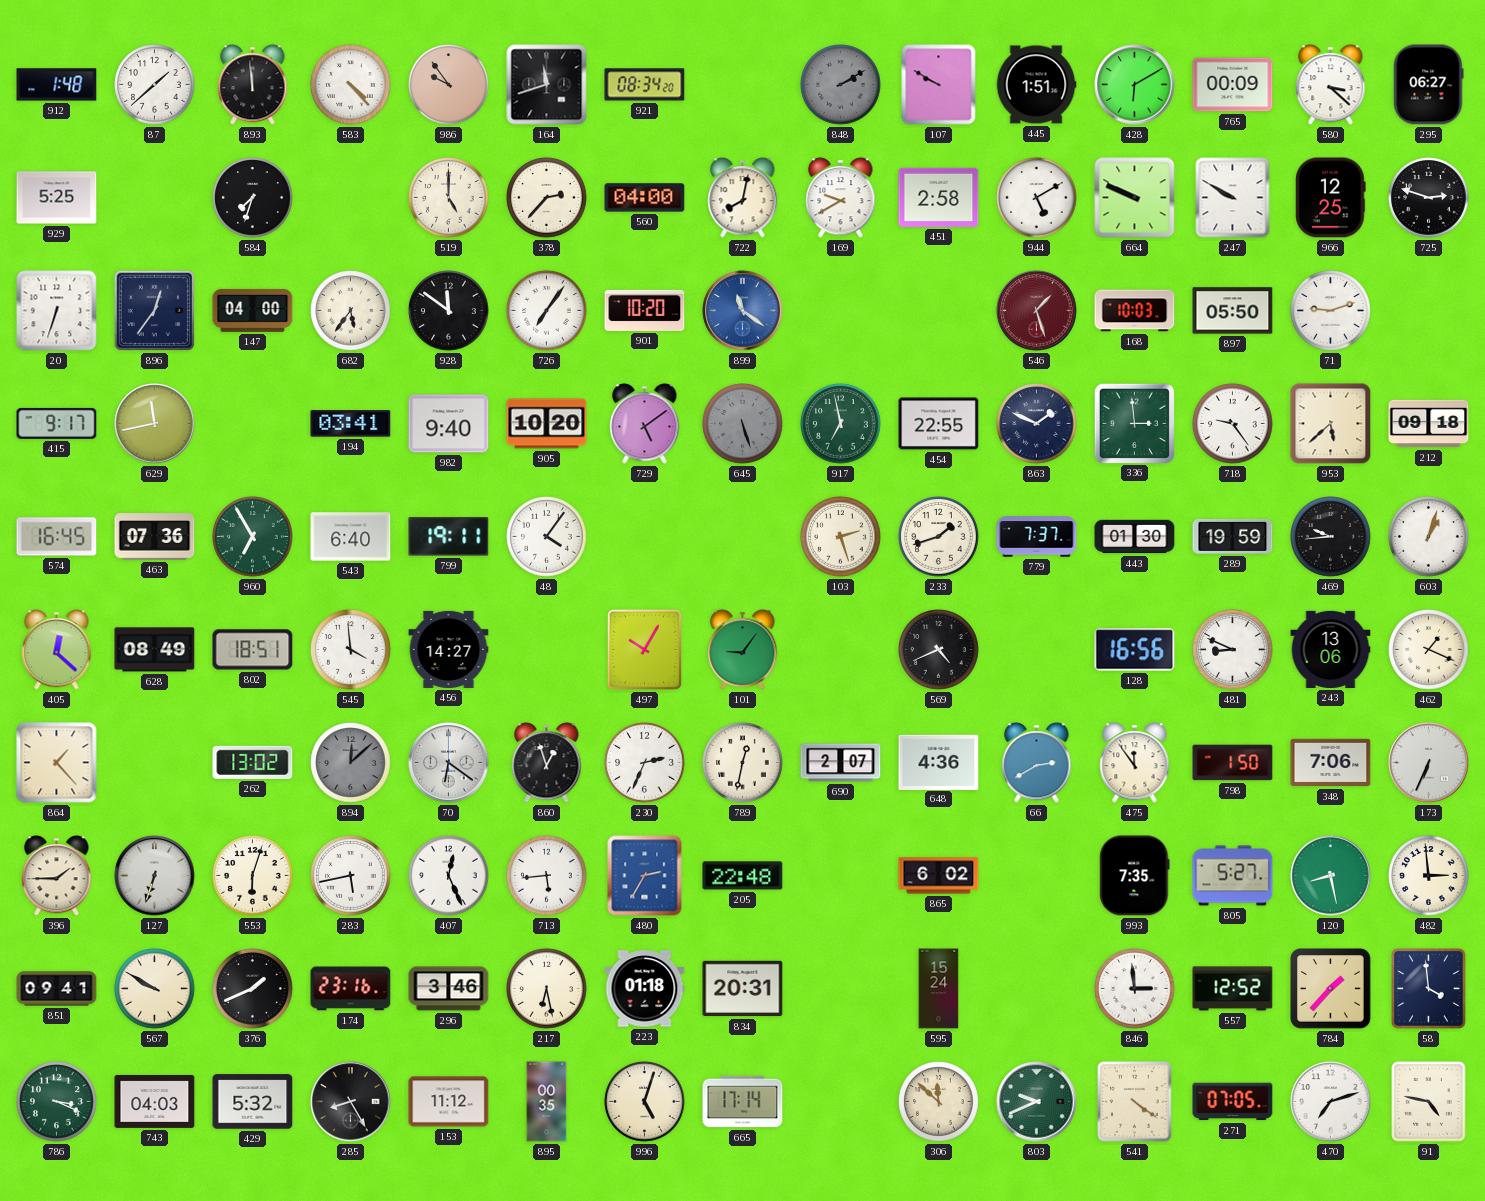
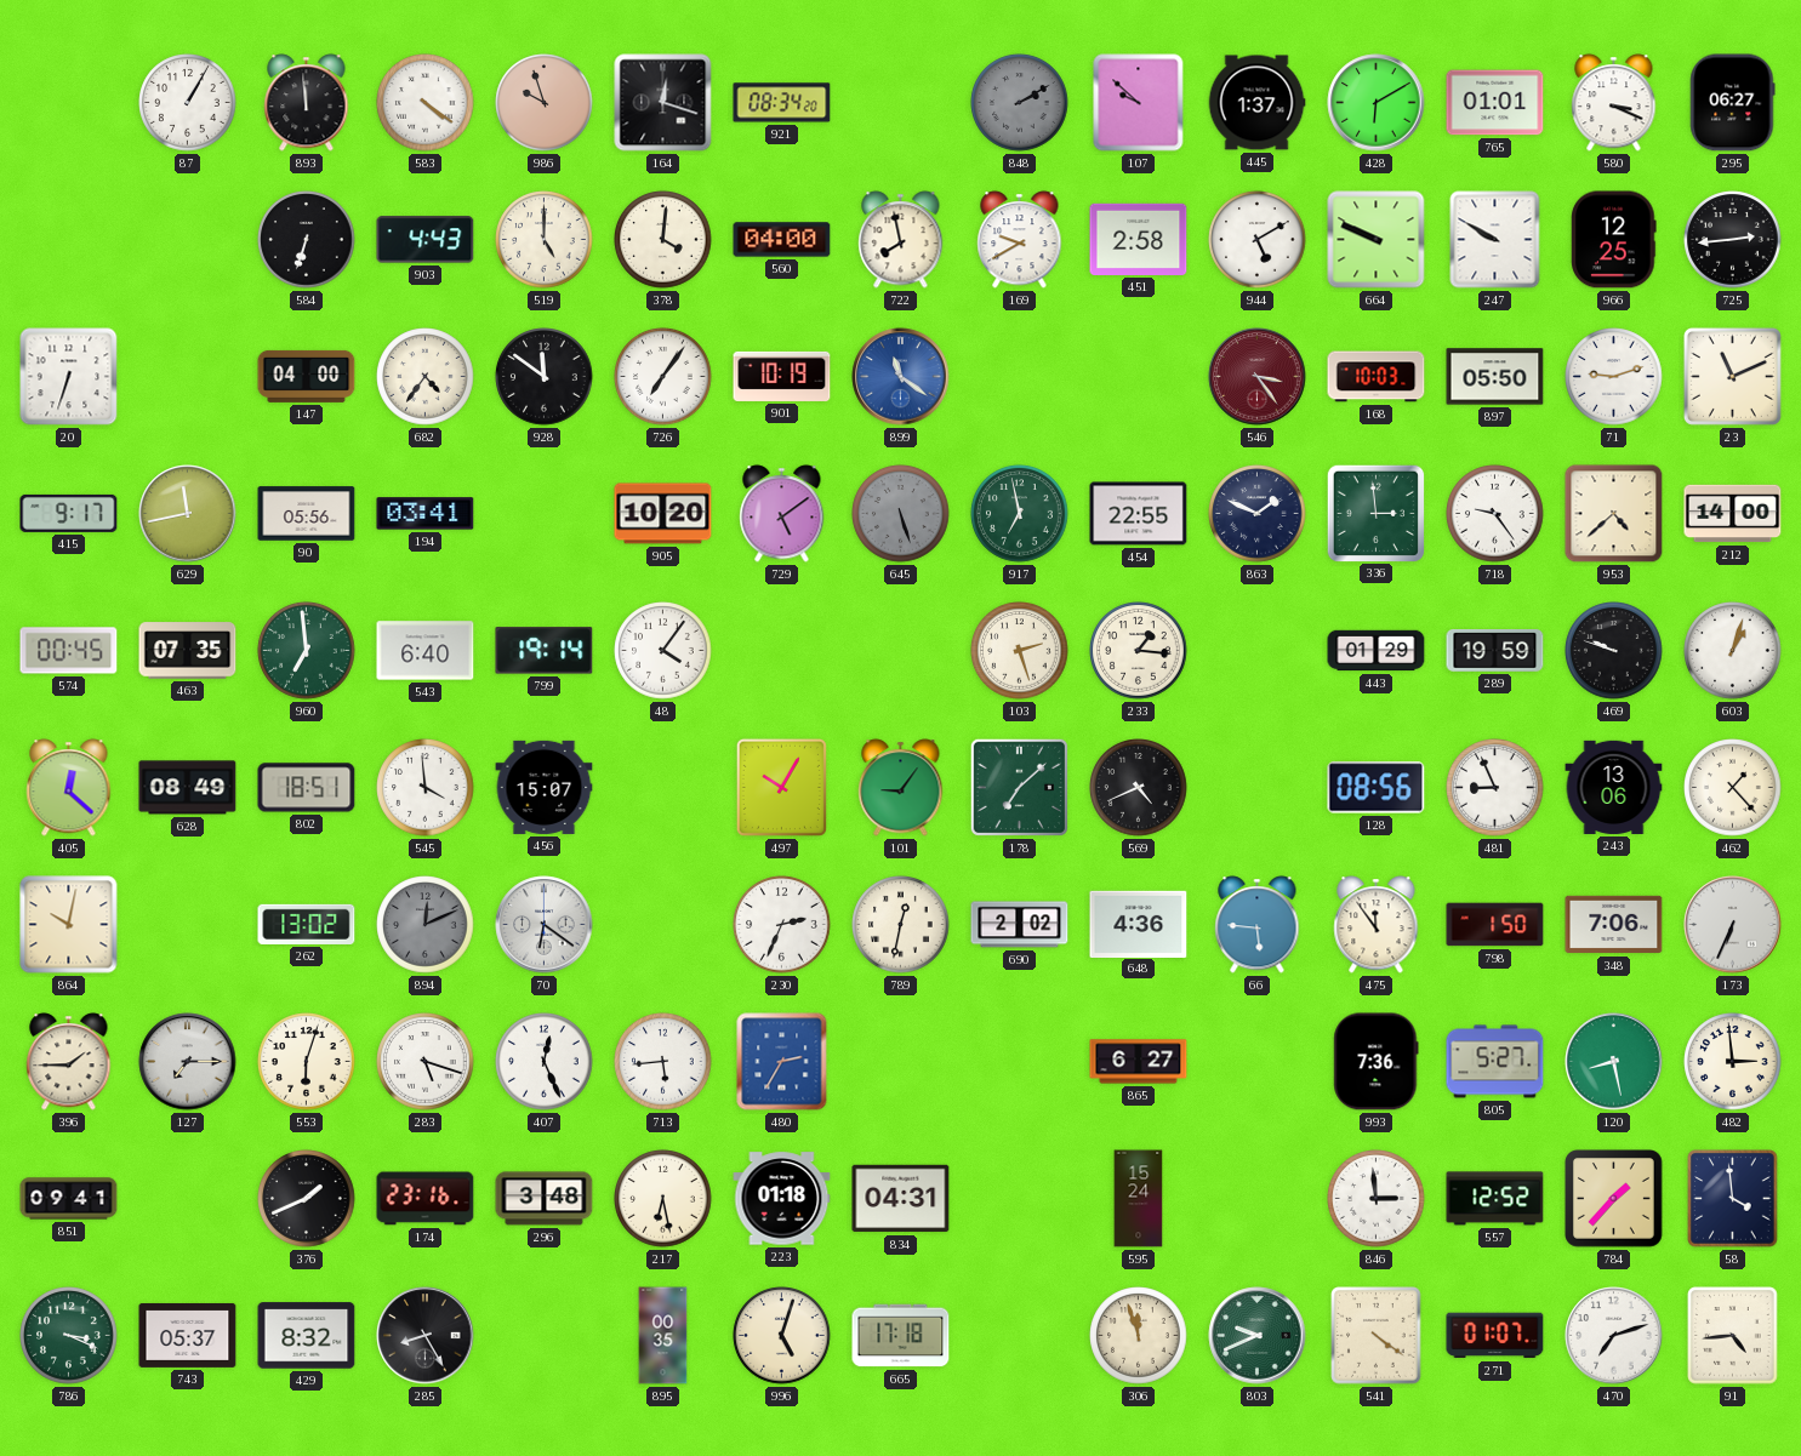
912: 1:48 -> none
87: 1:38 -> 1:05
583: 4:23 -> 4:21
986: 9:54 -> 9:57
164: 11:42 -> 12:18
107: 9:50 -> 9:52
445: 1:51 -> 1:37
765: 00:09 -> 01:01
580: 3:22 -> 3:19
929: 5:25 -> none
584: 7:33 -> 6:33
903: none -> 4:43
378: 2:37 -> 4:01
722: 8:02 -> 7:58
725: 2:48 -> 2:44
896: 12:36 -> none
682: 5:36 -> 4:36
901: 10:20 -> 10:19
546: 1:27 -> 3:24
23: none -> 11:11
90: none -> 05:56
982: 9:40 -> none
953: 5:38 -> 4:38
212: 09:18 -> 14:00
574: 16:45 -> 00:45
463: 07:36 -> 07:35
960: 6:55 -> 6:59
799: 19:11 -> 19:14
233: 1:42 -> 1:16
779: 7:37 -> none
443: 01:30 -> 01:29
469: 9:44 -> 9:48
456: 14:27 -> 15:07
178: none -> 7:08
128: 16:56 -> 08:56
481: 8:49 -> 8:56
462: 1:19 -> 1:23
864: 1:23 -> 10:02
894: 12:08 -> 12:11
860: 12:57 -> none
690: 2:07 -> 2:02
66: 2:40 -> 5:46
127: 6:33 -> 7:15
283: 5:43 -> 5:18
205: 22:48 -> none
865: 6:02 -> 6:27
993: 7:35 -> 7:36
567: 9:50 -> none
296: 3:46 -> 3:48
834: 20:31 -> 04:31
743: 04:03 -> 05:37
429: 5:32 -> 8:32
153: 11:12 -> none
665: 17:14 -> 17:18
306: 11:52 -> 11:57
271: 07:05 -> 01:07
91: 4:47 -> 4:44
